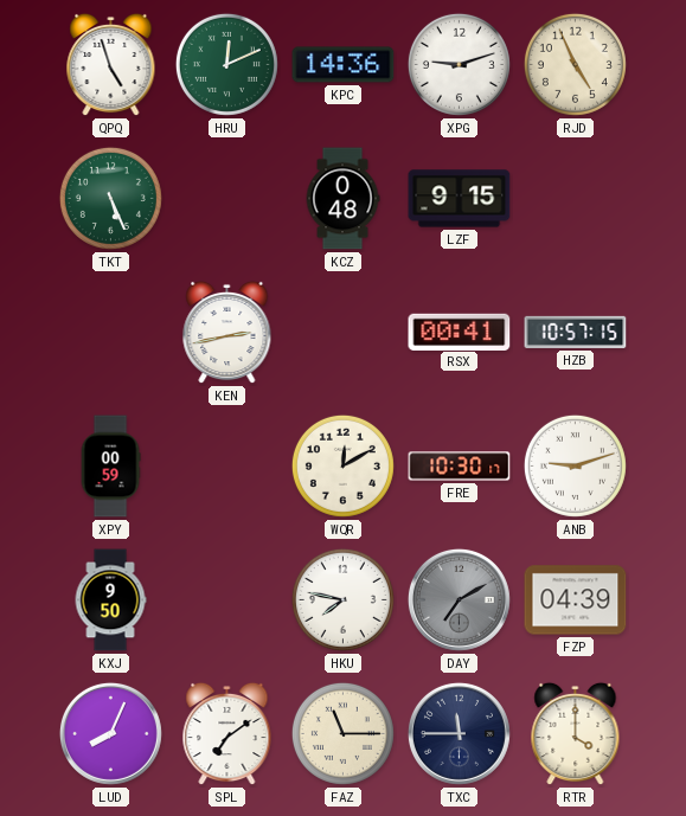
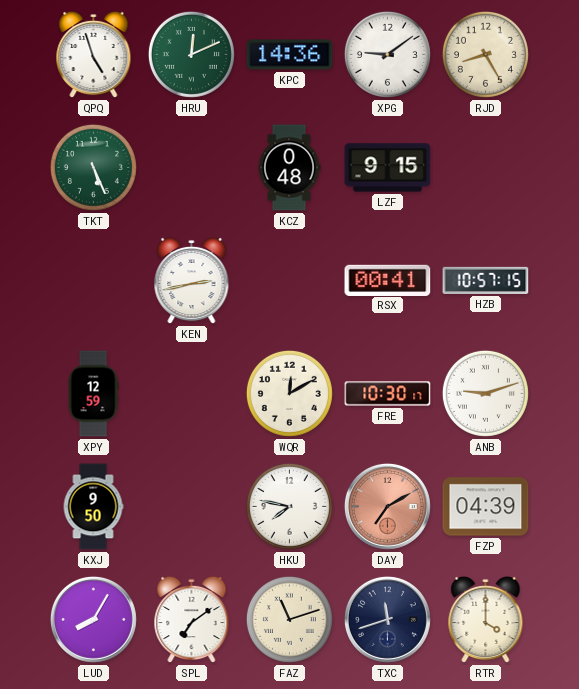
XPG: 9:12 -> 9:09
RJD: 4:56 -> 8:25
XPY: 00:59 -> 12:59
DAY dial: grey -> salmon
LUD: 8:04 -> 8:05
FAZ: 11:15 -> 11:12
TXC: 11:45 -> 11:42
